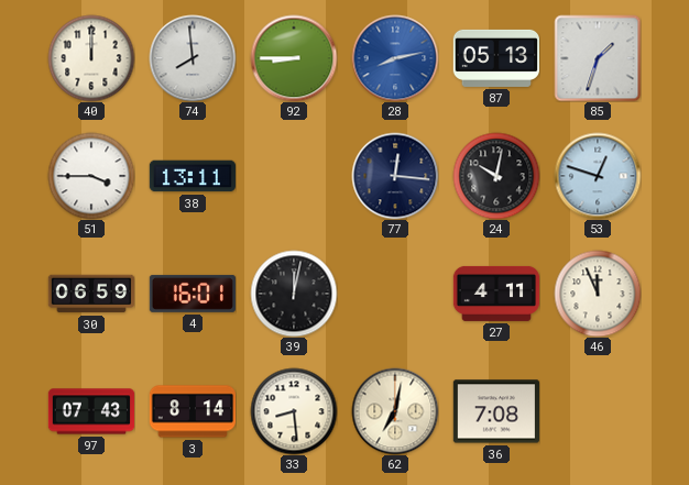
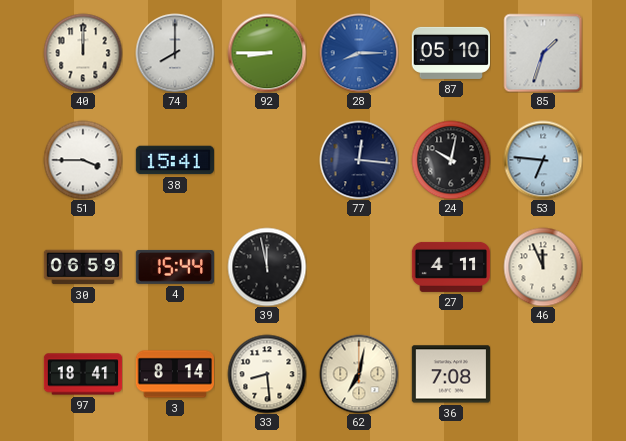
74: 7:59 -> 8:00
28: 8:13 -> 8:15
87: 05:13 -> 05:10
38: 13:11 -> 15:41
53: 12:48 -> 6:46
4: 16:01 -> 15:44
39: 12:02 -> 11:58
97: 07:43 -> 18:41
